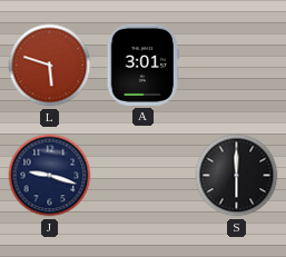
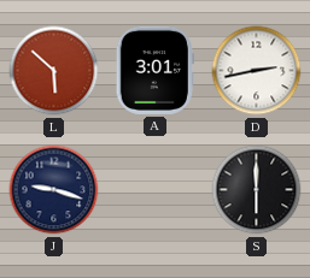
L: 5:48 -> 5:52
D: none -> 2:43
